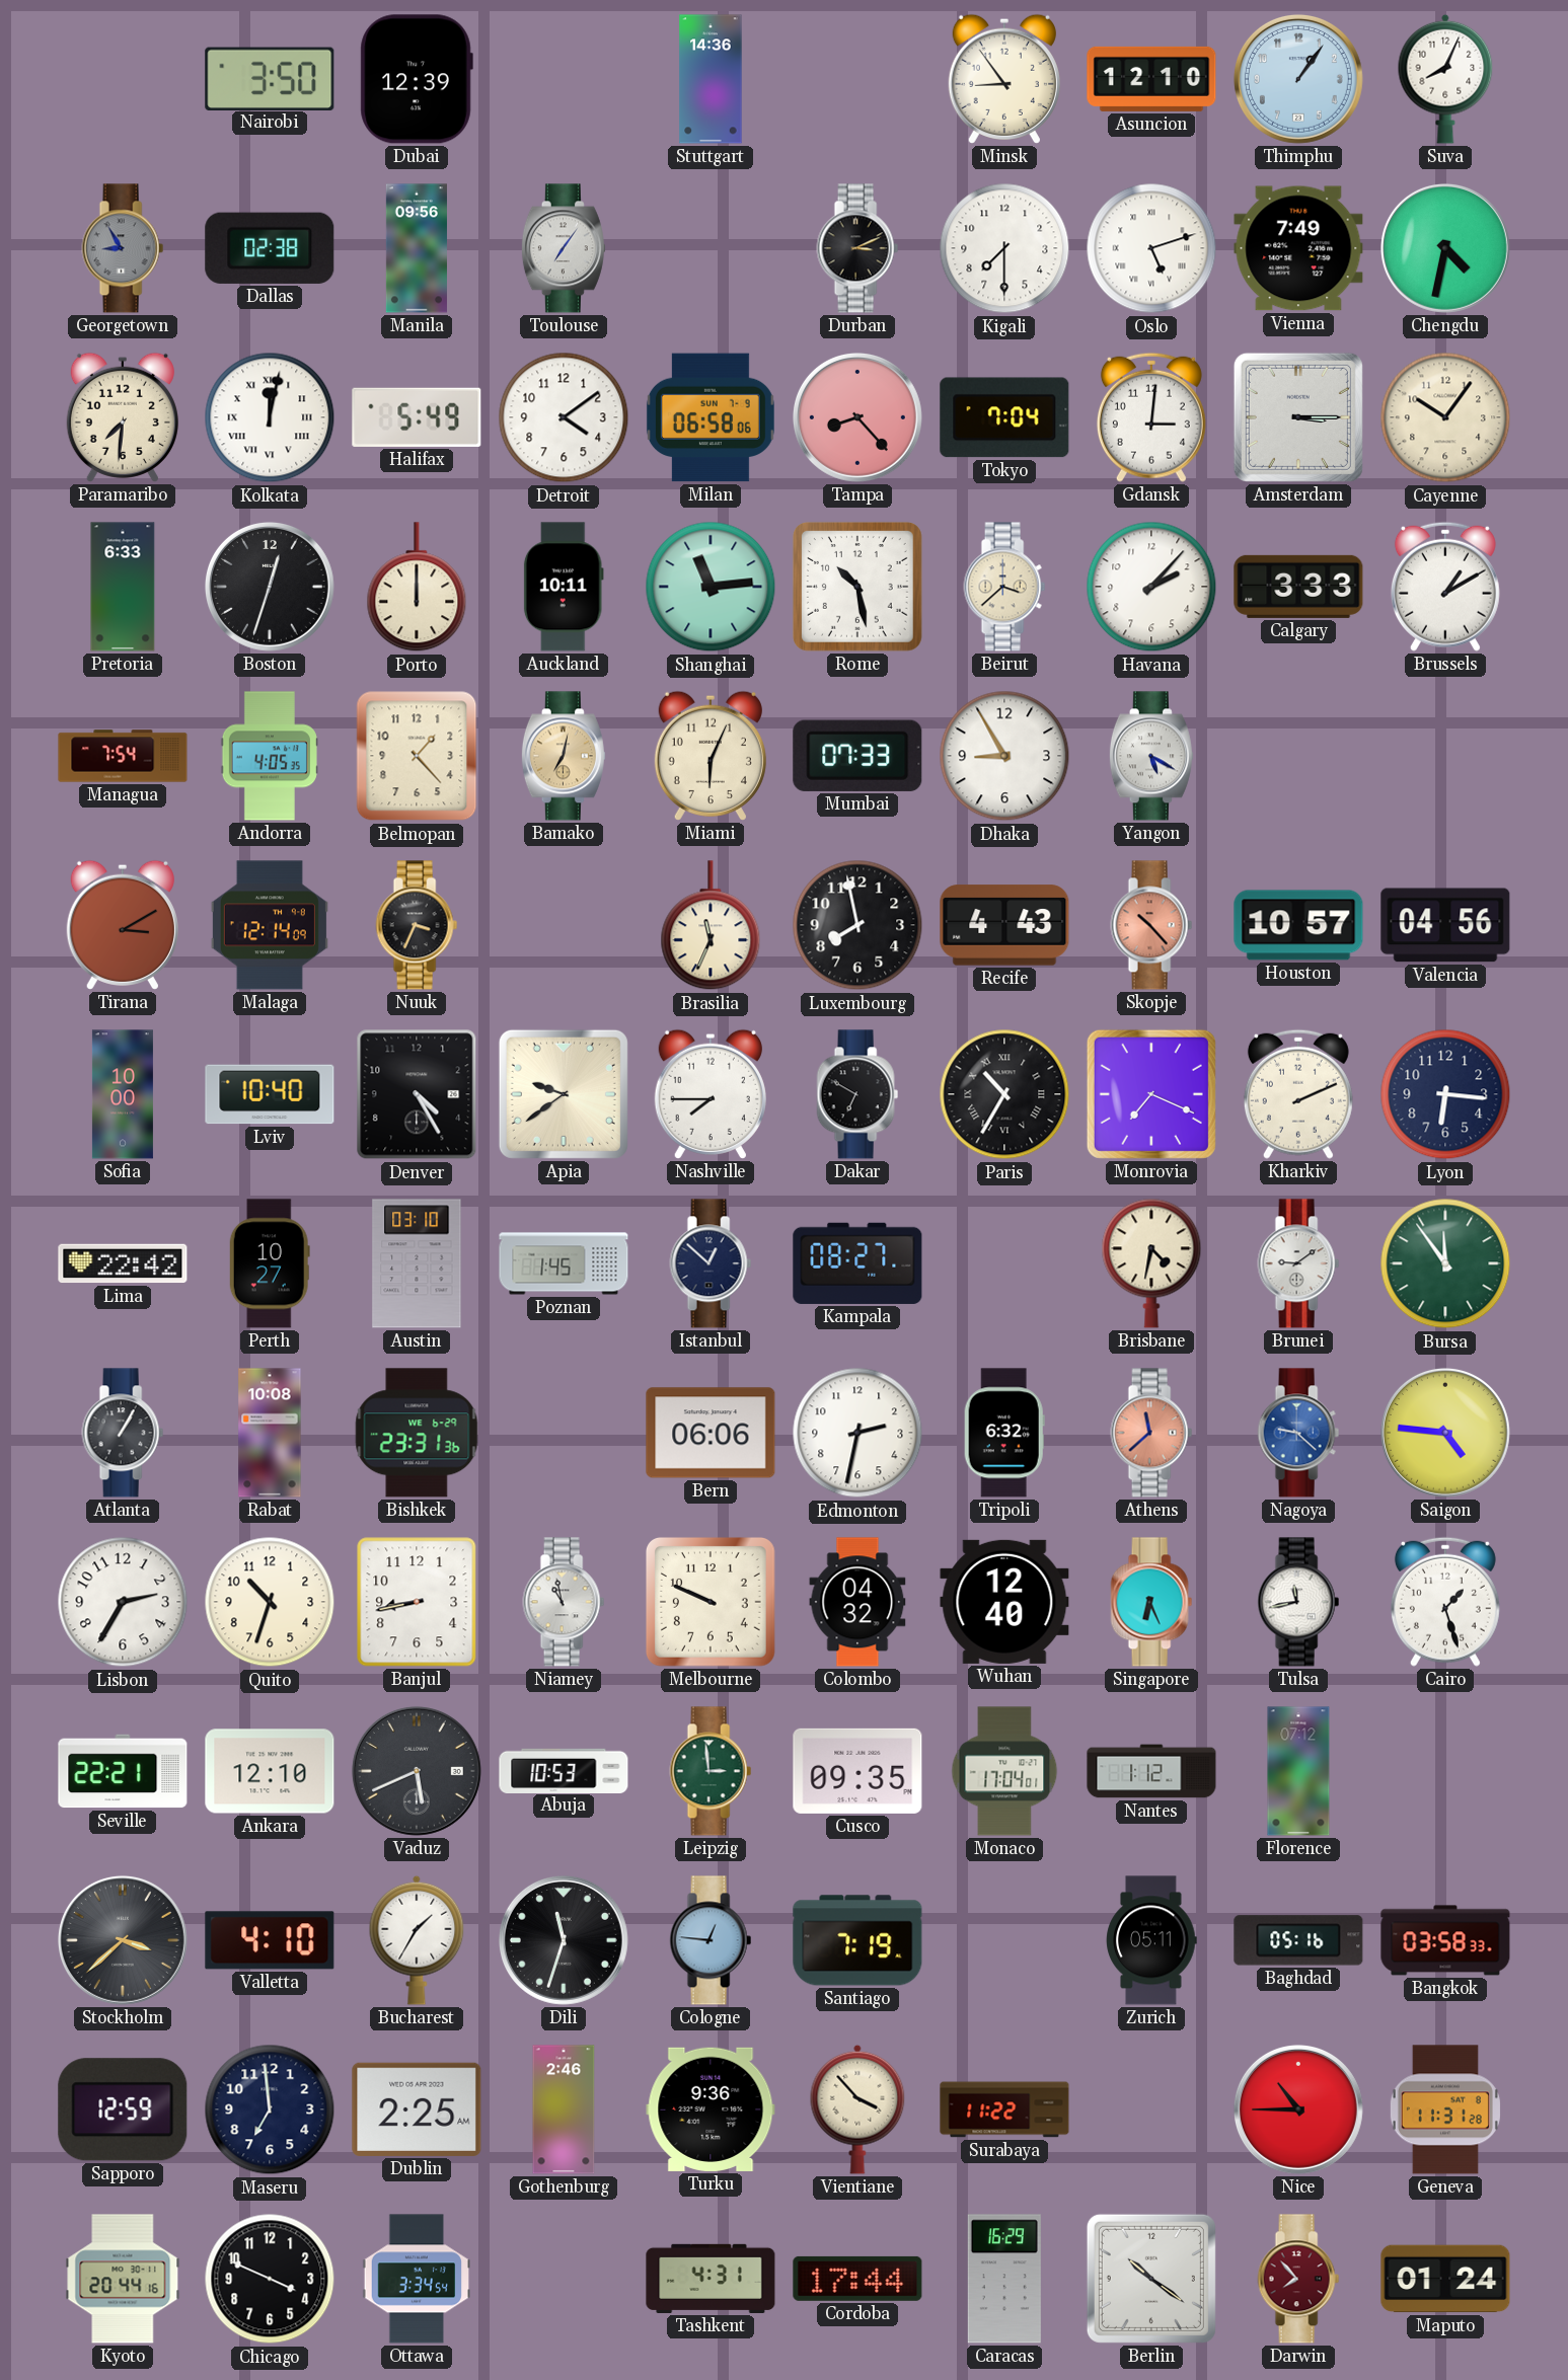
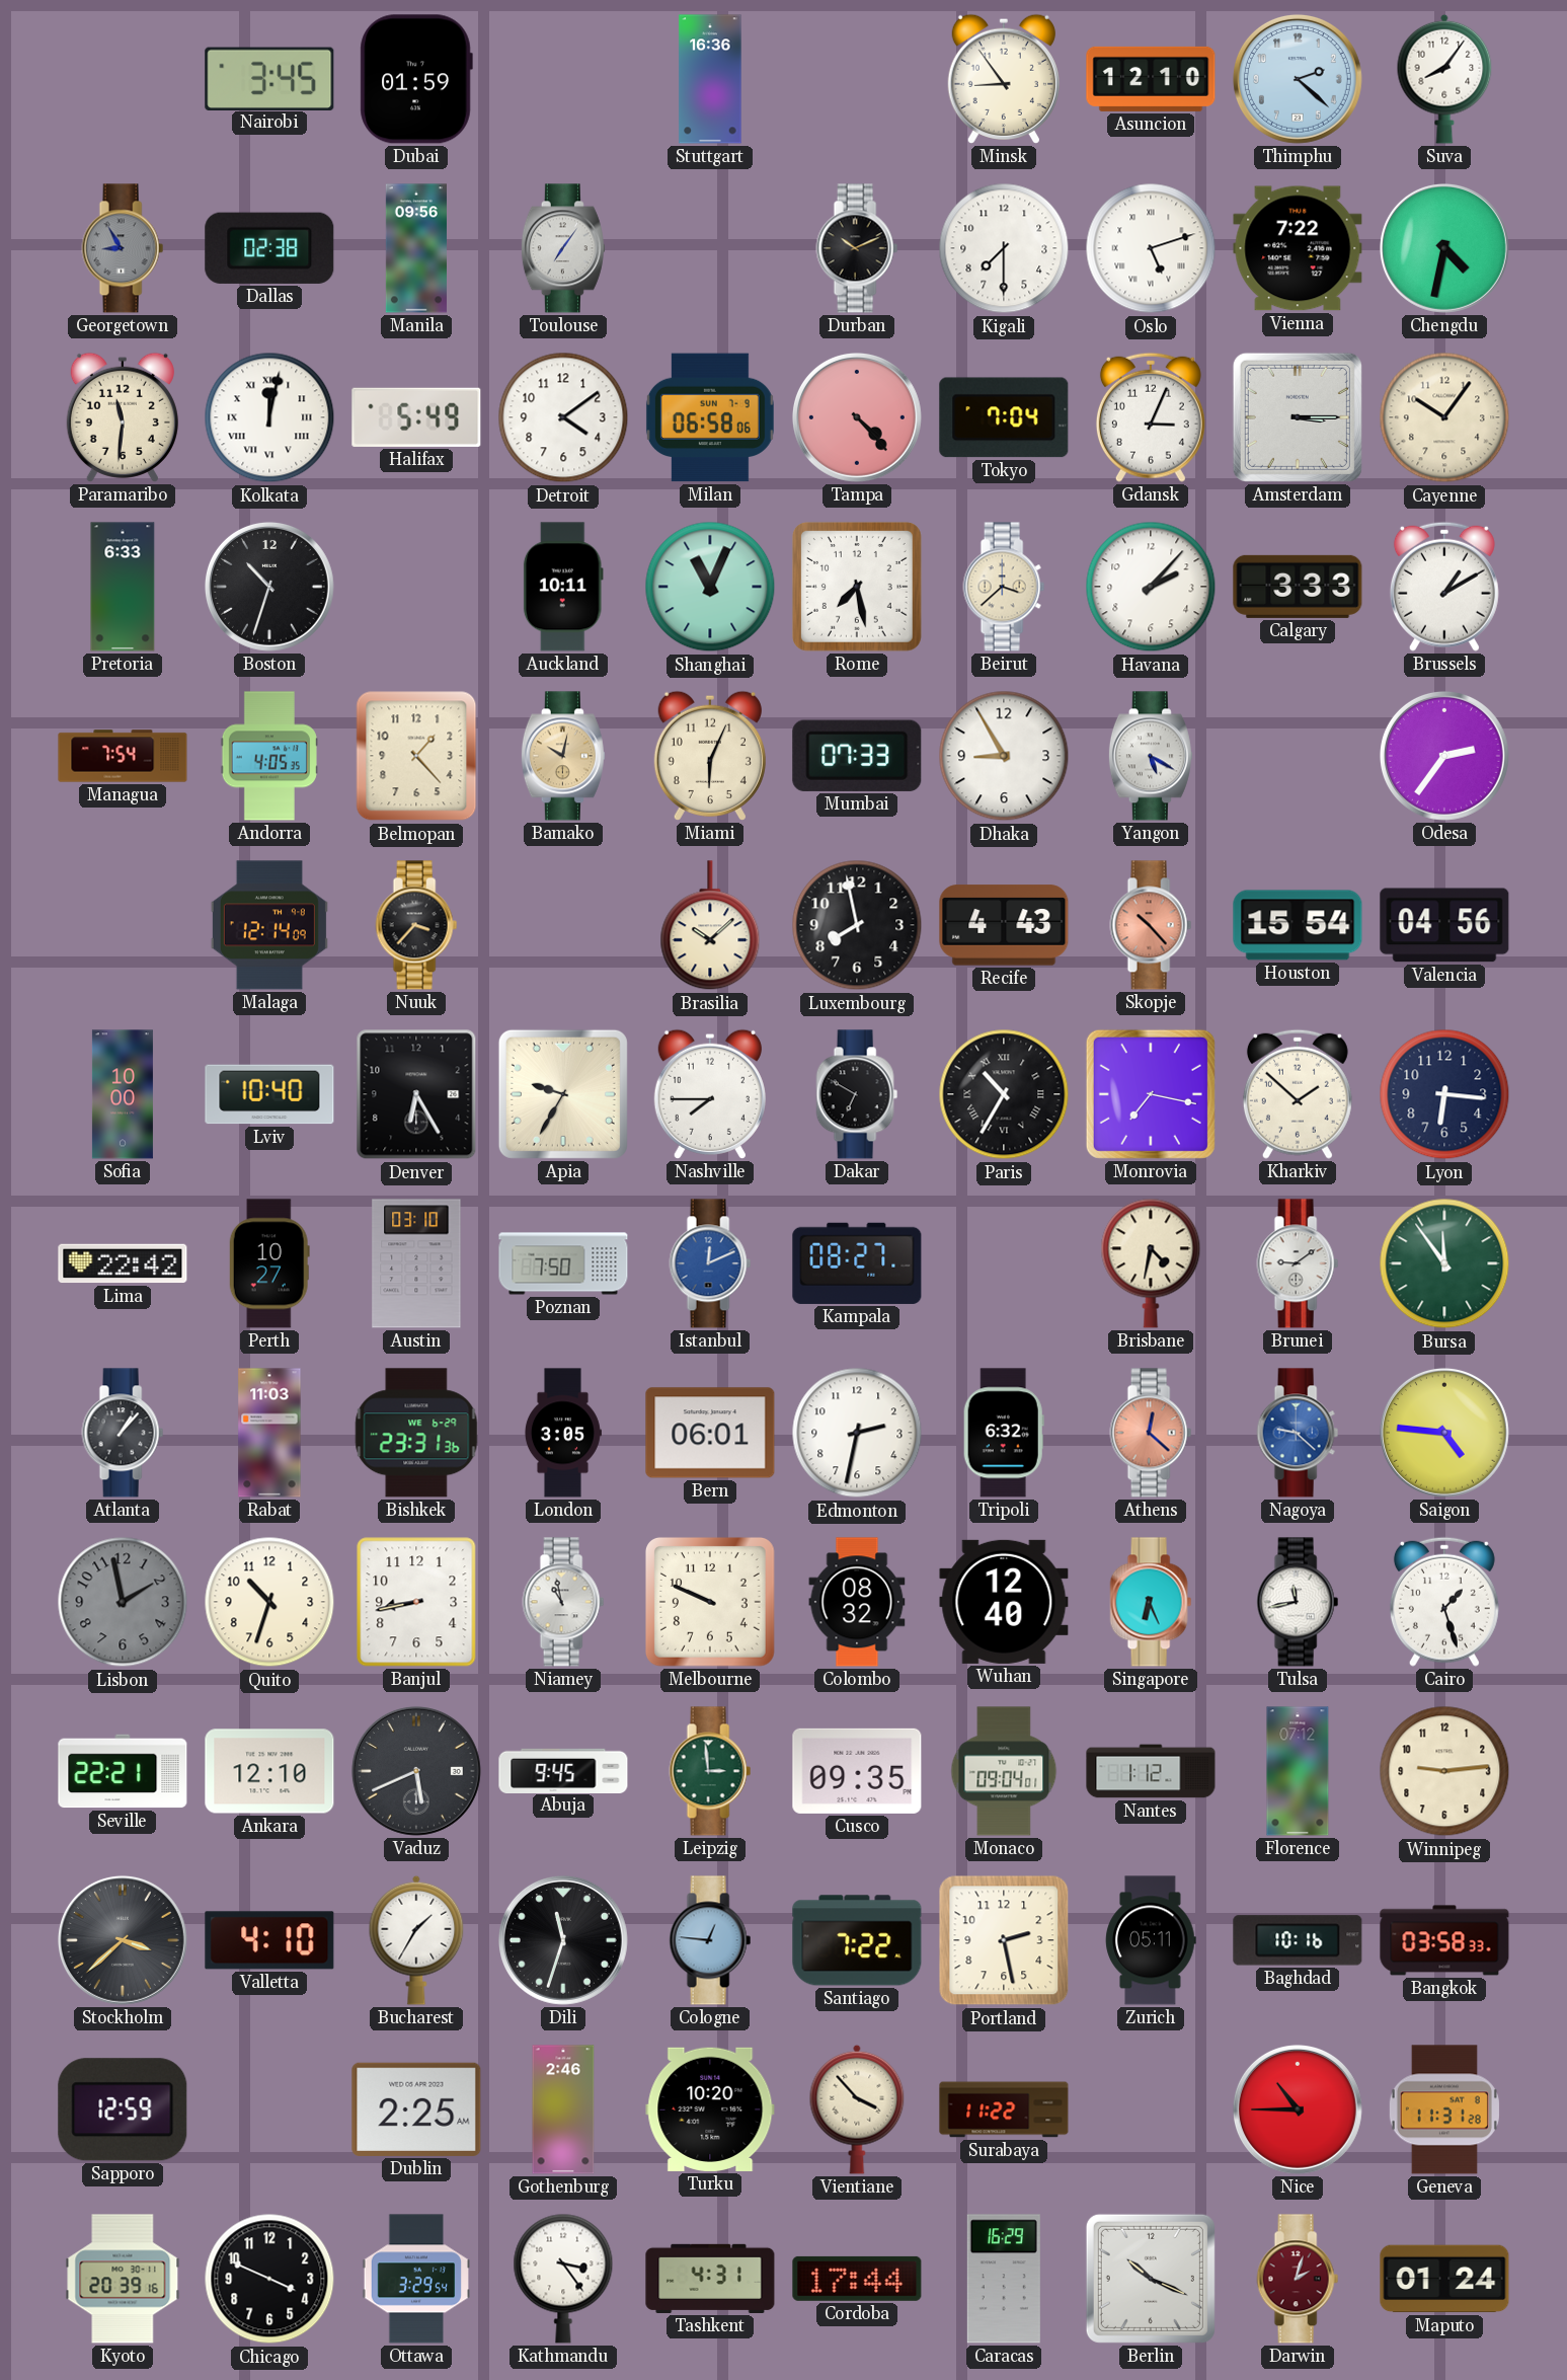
Nairobi: 3:50 -> 3:45
Dubai: 12:39 -> 01:59
Stuttgart: 14:36 -> 16:36
Thimphu: 1:06 -> 2:22
Suva: 8:04 -> 8:06
Durban: 3:11 -> 10:11
Vienna: 7:49 -> 7:22
Paramaribo: 7:31 -> 11:31
Tampa: 8:23 -> 4:23
Gdansk: 3:01 -> 3:04
Boston: 12:33 -> 10:33
Porto: 12:00 -> none
Shanghai: 11:14 -> 11:04
Rome: 10:28 -> 7:28
Bamako: 7:02 -> 10:02
Odesa: none -> 2:36
Tirana: 3:10 -> none
Nuuk: 3:34 -> 3:37
Brasilia: 11:34 -> 10:08
Houston: 10:57 -> 15:54
Denver: 4:25 -> 6:25
Apia: 9:39 -> 9:35
Monrovia: 7:19 -> 7:17
Kharkiv: 2:11 -> 1:52
Poznan: 1:45 -> 7:50
Istanbul: 12:52 -> 12:11
Istanbul dial: navy -> blue
Atlanta: 1:05 -> 1:07
Rabat: 10:08 -> 11:03
London: none -> 3:05
Bern: 06:06 -> 06:01
Athens: 11:38 -> 12:22
Lisbon: 2:35 -> 1:58
Lisbon dial: white -> grey
Colombo: 04:32 -> 08:32
Abuja: 10:53 -> 9:45
Monaco: 17:04 -> 09:04
Winnipeg: none -> 9:14
Santiago: 7:19 -> 7:22
Portland: none -> 2:28
Baghdad: 05:16 -> 10:16
Maseru: 6:59 -> none
Turku: 9:36 -> 10:20
Kyoto: 20:44 -> 20:39
Ottawa: 3:34 -> 3:29
Kathmandu: none -> 3:24
Berlin: 10:21 -> 10:19
Darwin: 7:53 -> 2:03
